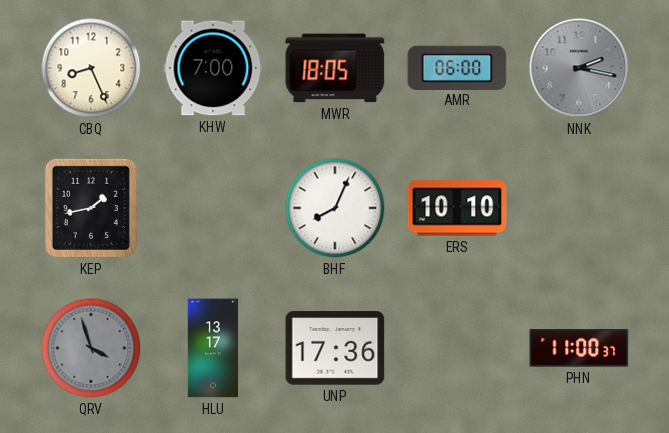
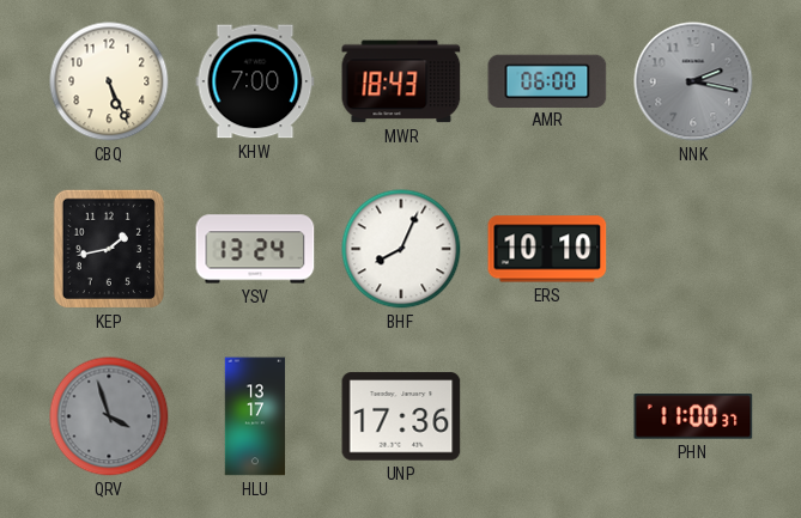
CBQ: 8:26 -> 5:26
MWR: 18:05 -> 18:43
YSV: none -> 13:24
